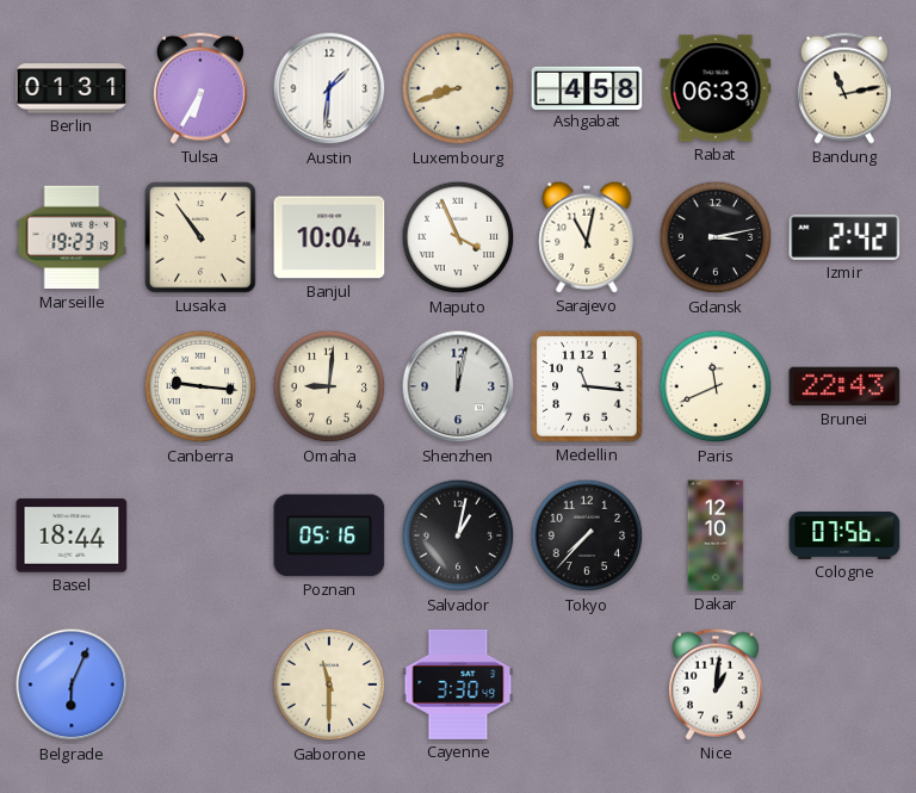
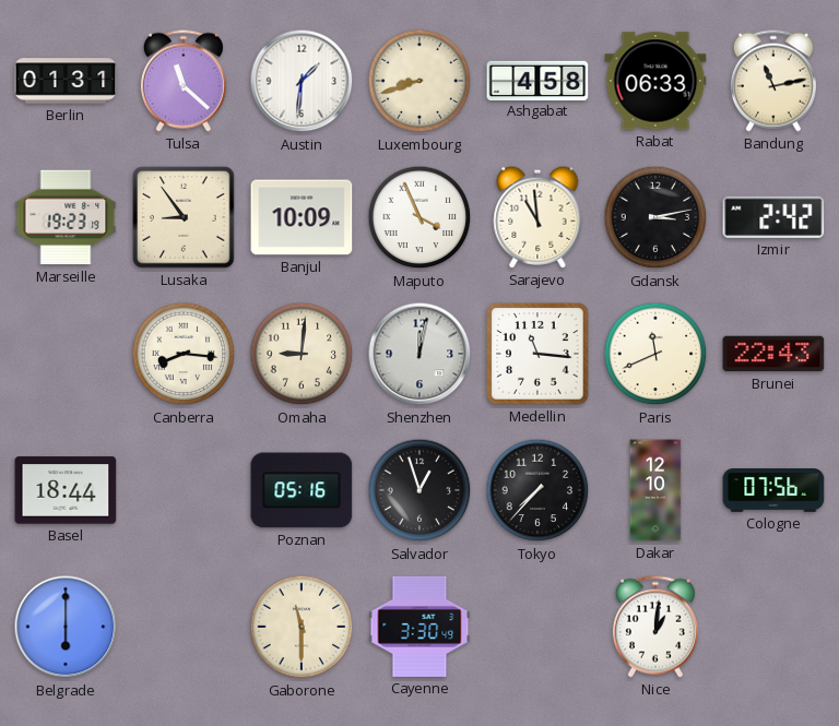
Tulsa: 6:35 -> 11:22
Lusaka: 10:54 -> 8:54
Banjul: 10:04 -> 10:09
Sarajevo: 11:02 -> 10:59
Canberra: 9:16 -> 8:16
Salvador: 1:02 -> 12:57
Belgrade: 6:04 -> 6:00
